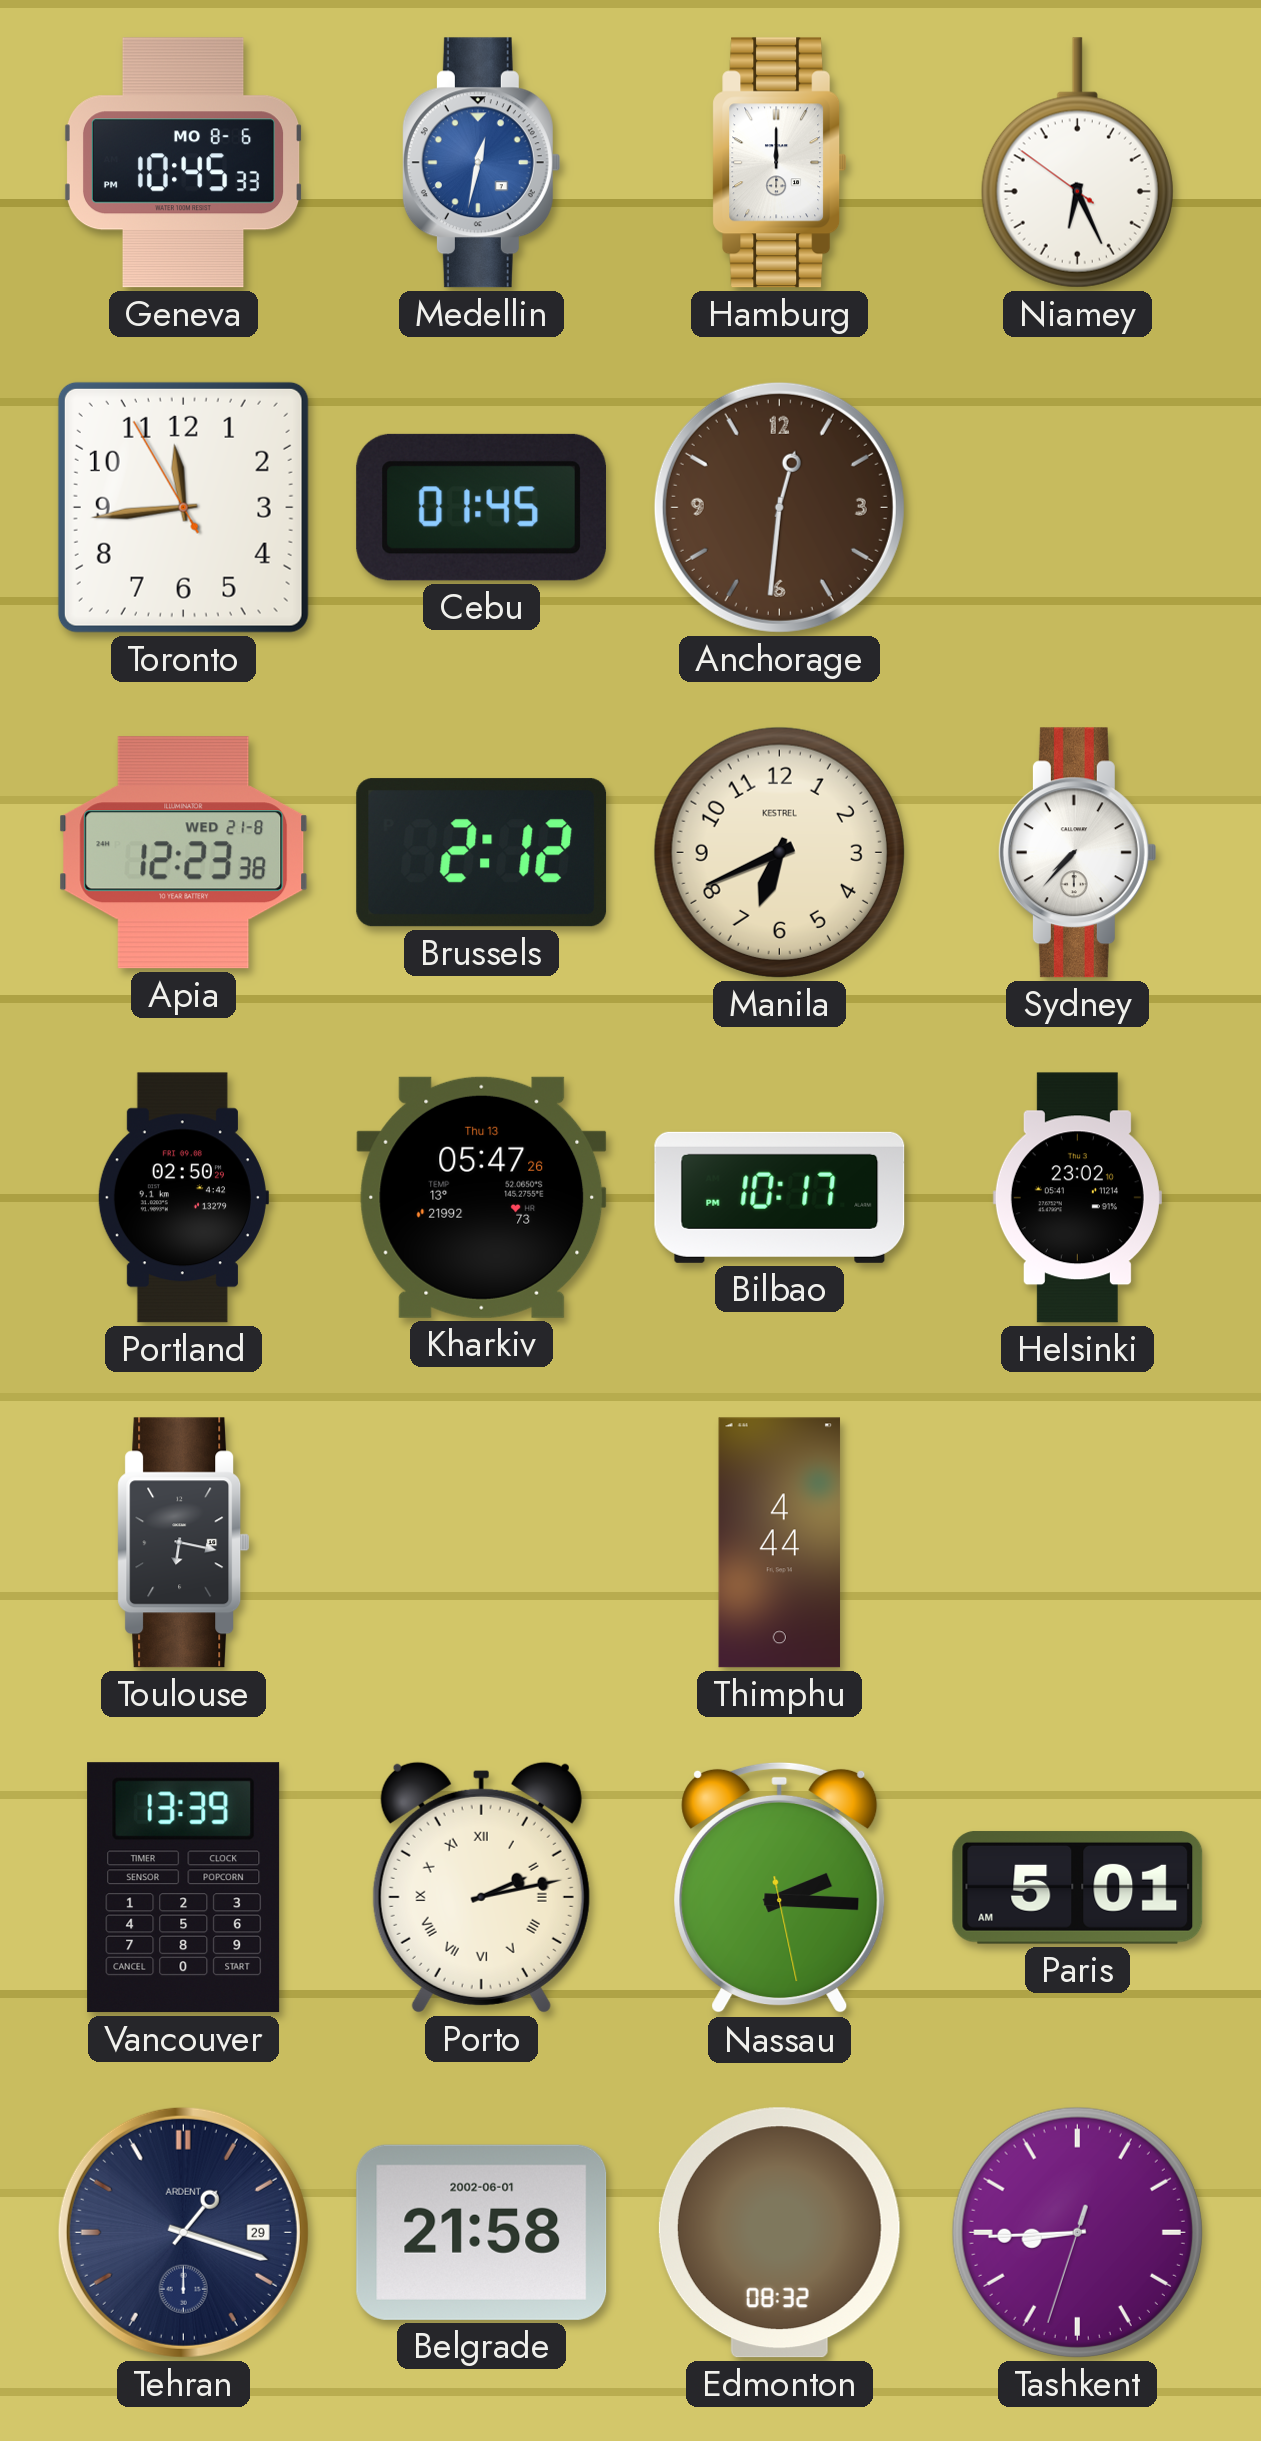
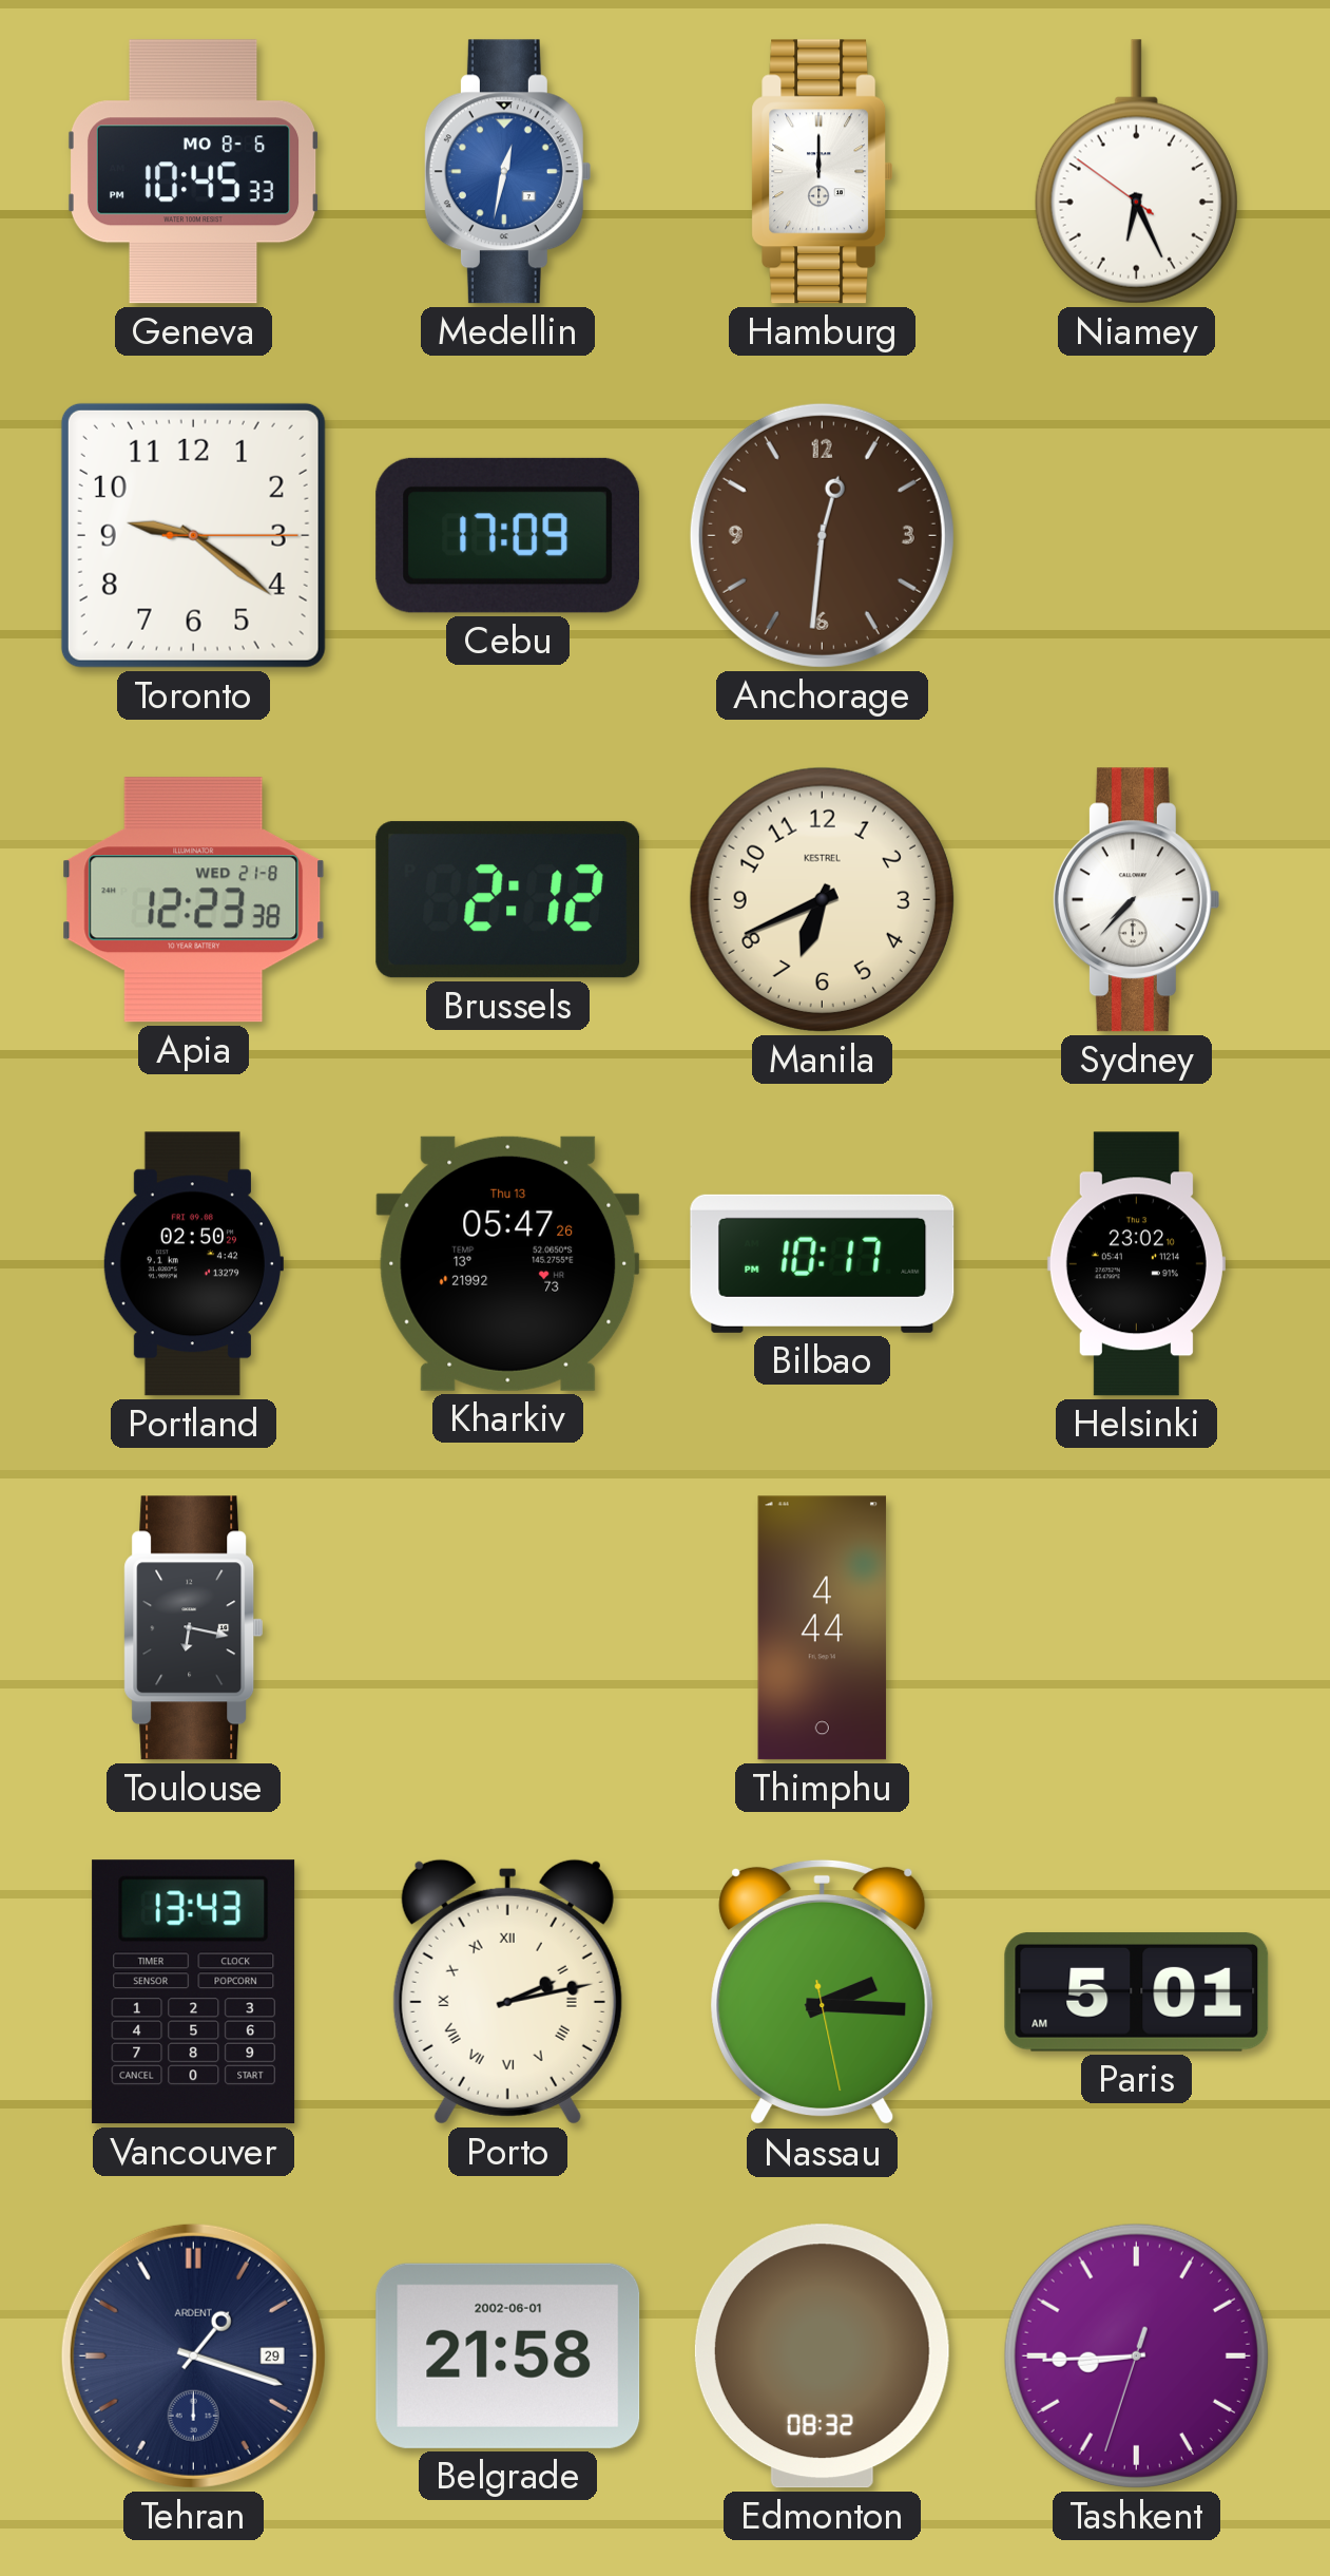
Toronto: 11:43 -> 9:21
Cebu: 01:45 -> 17:09
Vancouver: 13:39 -> 13:43
